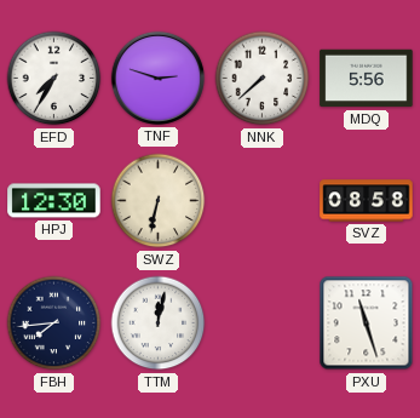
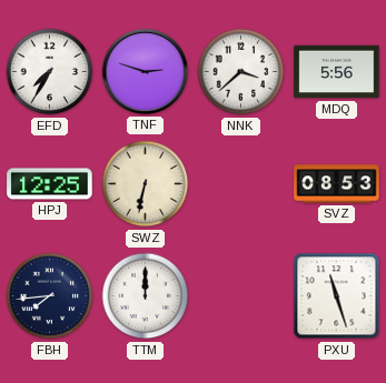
NNK: 7:38 -> 3:38
HPJ: 12:30 -> 12:25
SVZ: 08:58 -> 08:53
TTM: 12:02 -> 12:00
